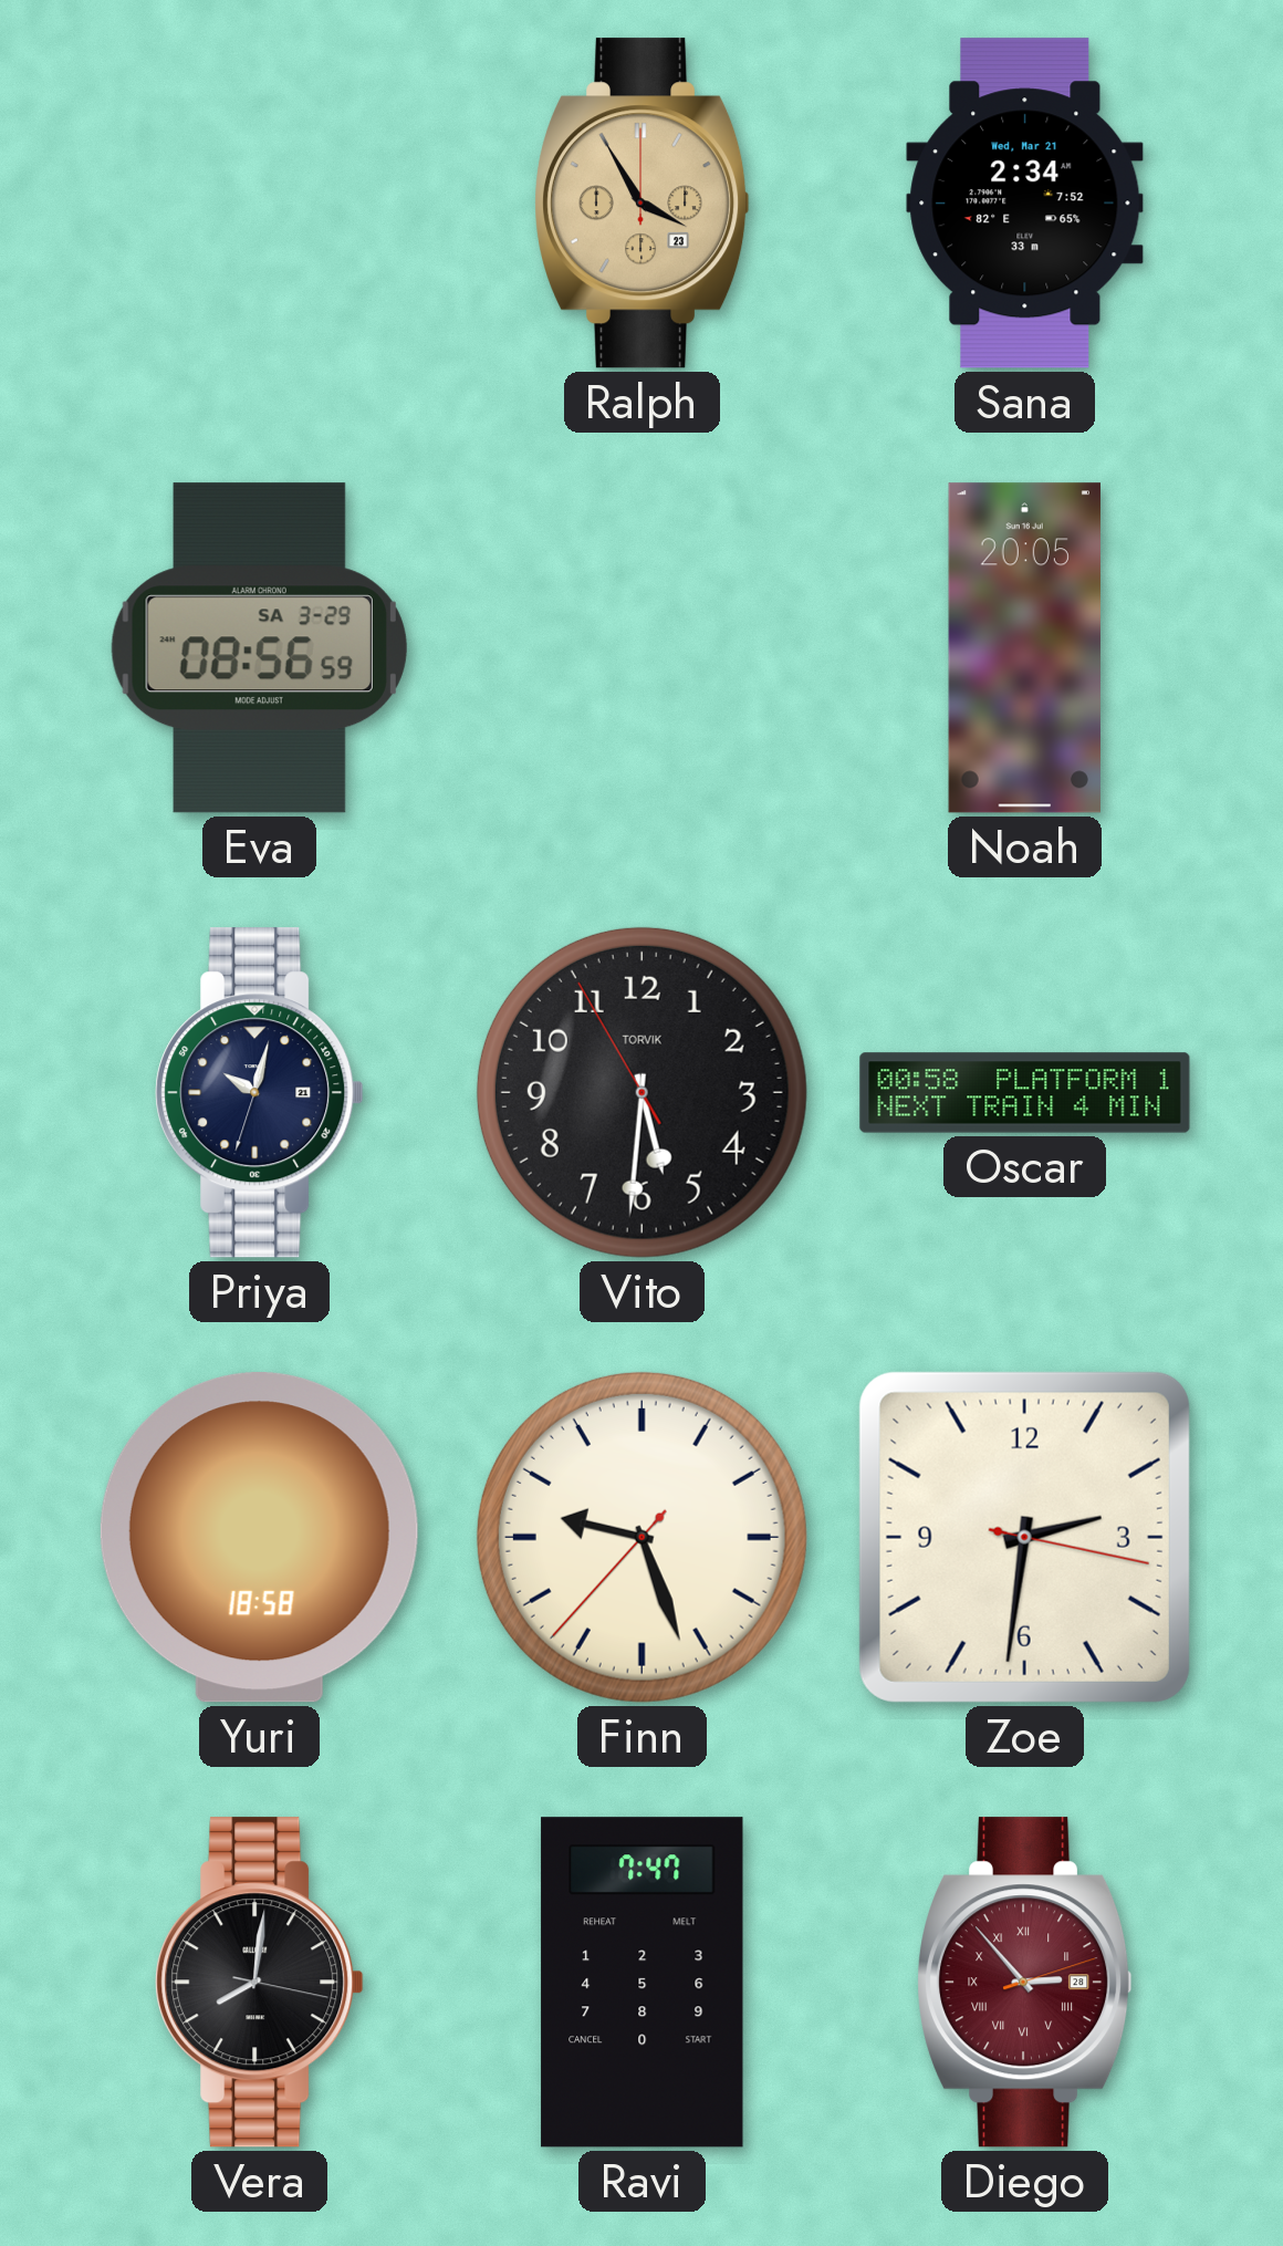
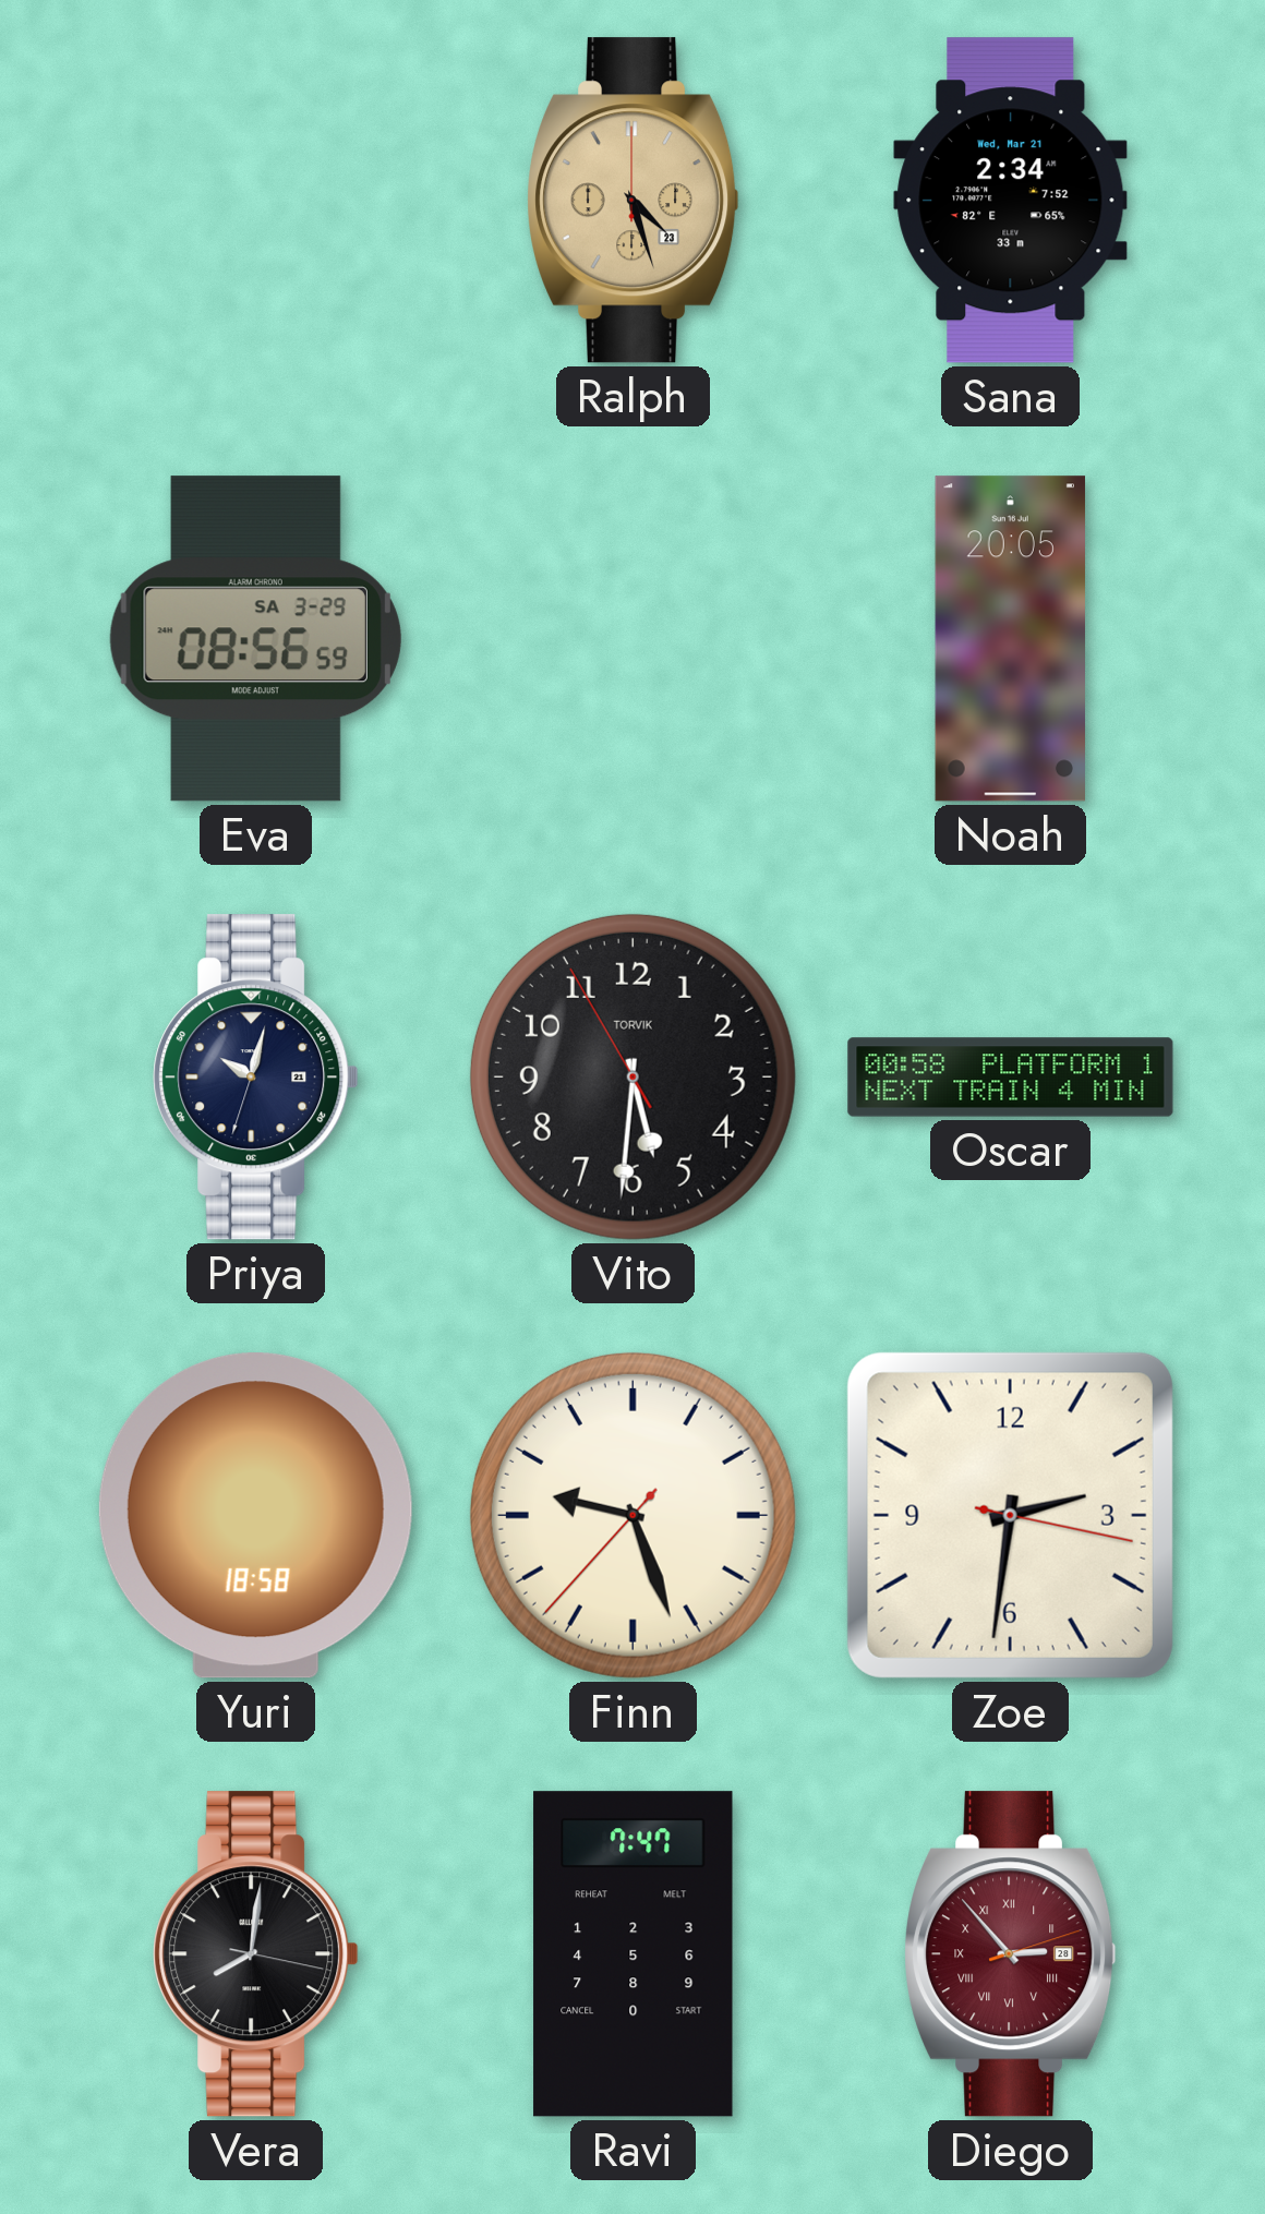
Ralph: 3:55 -> 4:27
